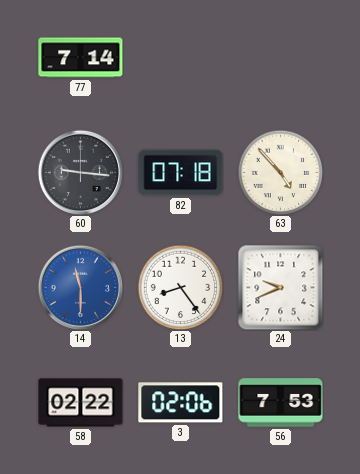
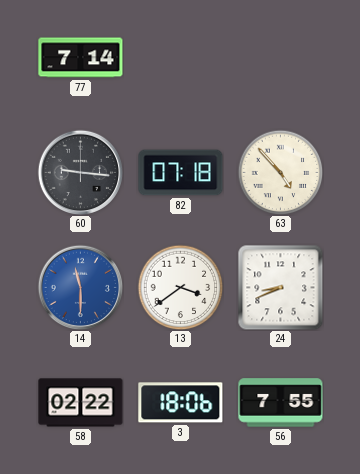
13: 8:24 -> 3:39
24: 9:41 -> 8:41
3: 02:06 -> 18:06
56: 7:53 -> 7:55
